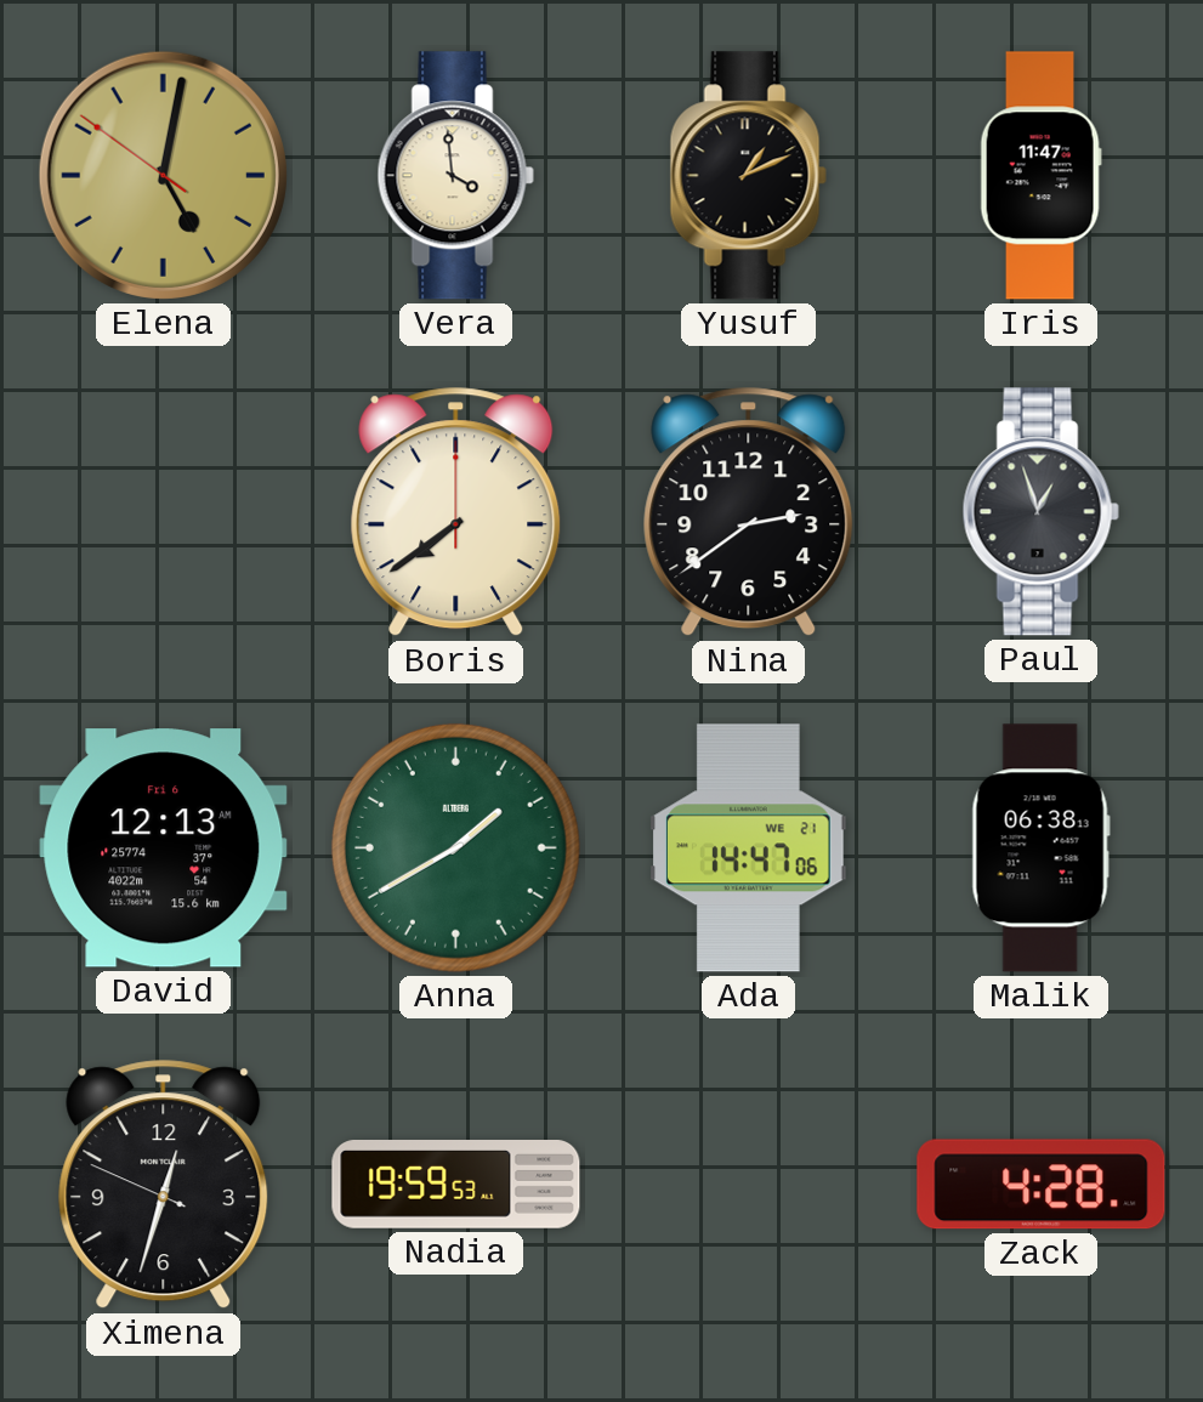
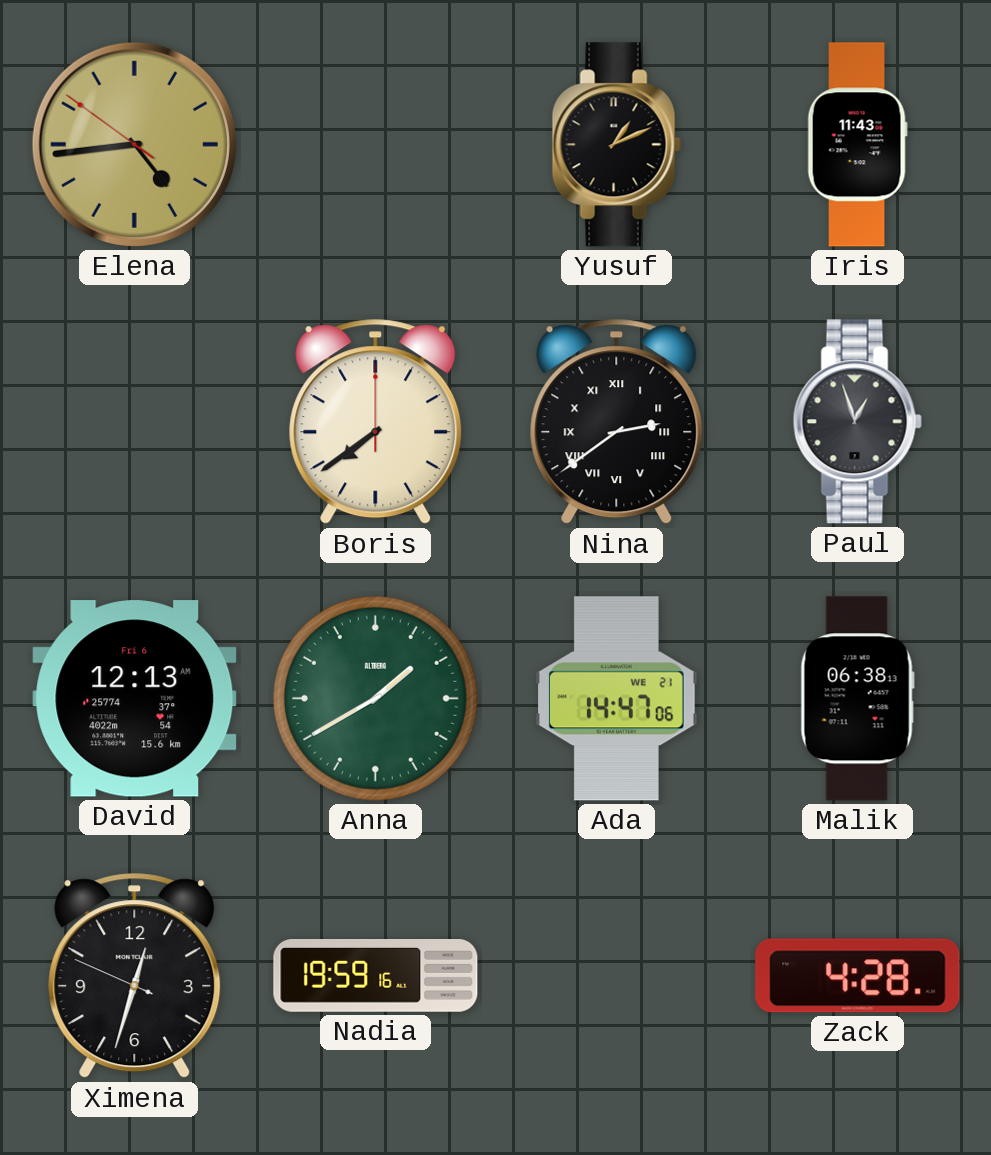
Elena: 5:01 -> 4:43
Vera: 3:59 -> none
Iris: 11:47 -> 11:43
Nina numerals: Arabic -> Roman
Nadia: 19:59:53 -> 19:59:16
